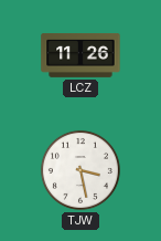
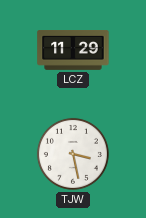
LCZ: 11:26 -> 11:29
